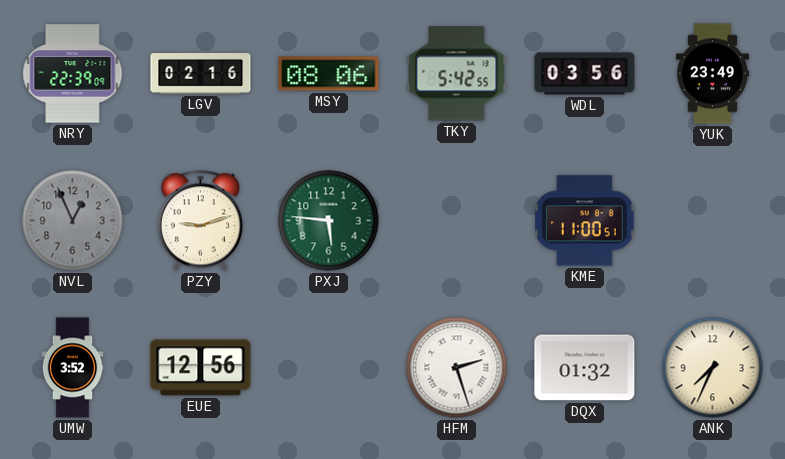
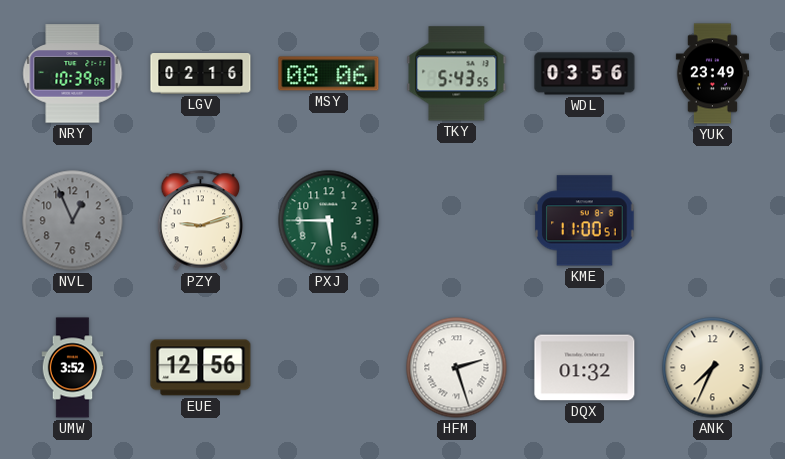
NRY: 22:39 -> 10:39
TKY: 5:42 -> 5:43
PXJ: 5:46 -> 5:45
